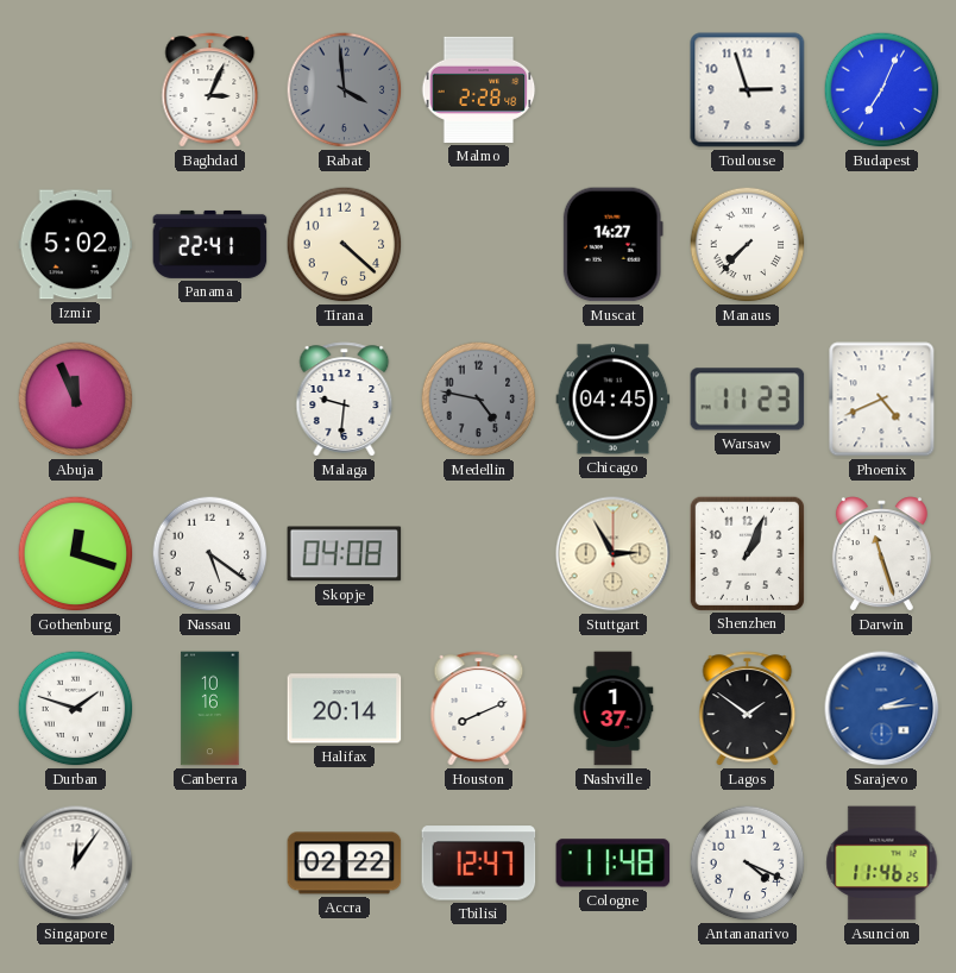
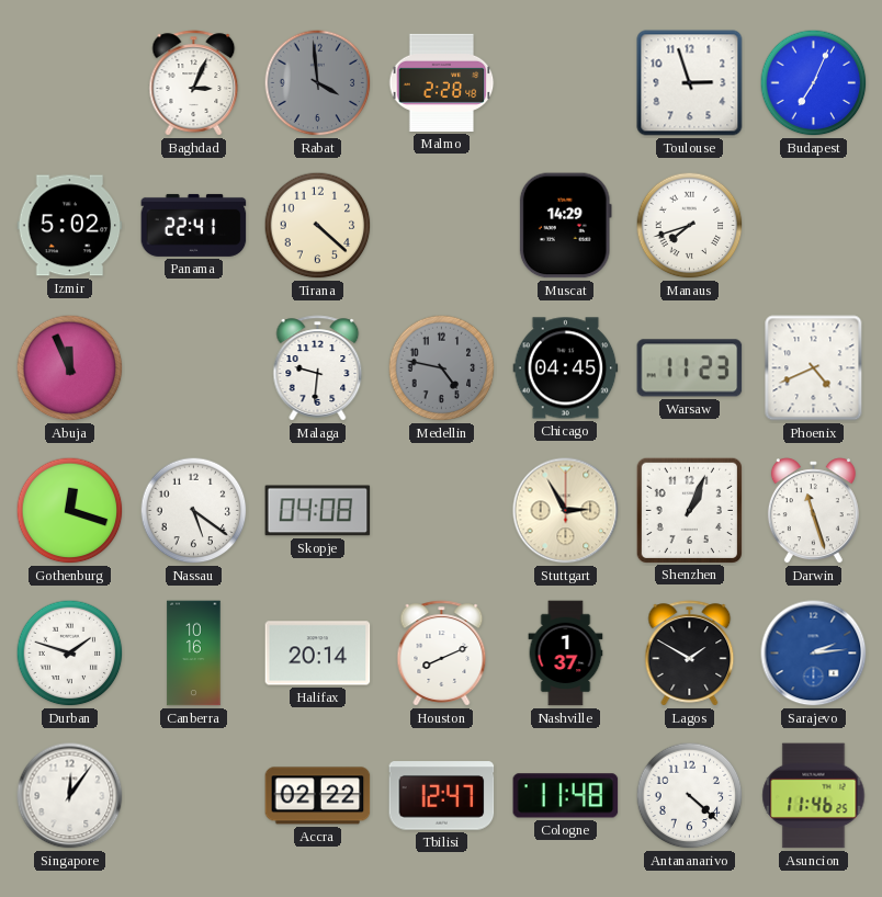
Muscat: 14:27 -> 14:29
Manaus: 7:37 -> 7:42
Lagos: 1:51 -> 1:50
Antananarivo: 4:19 -> 4:22
